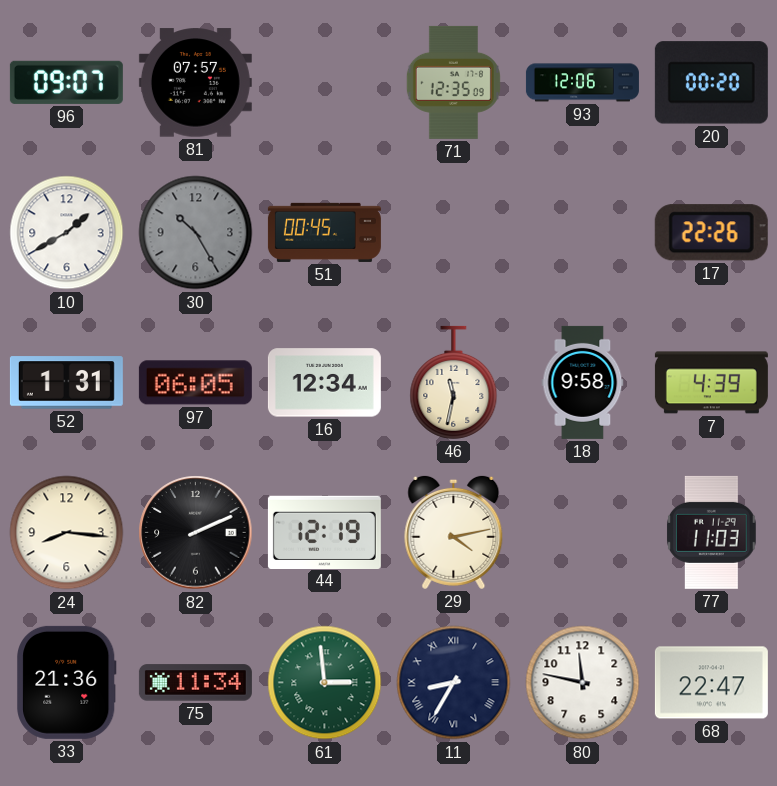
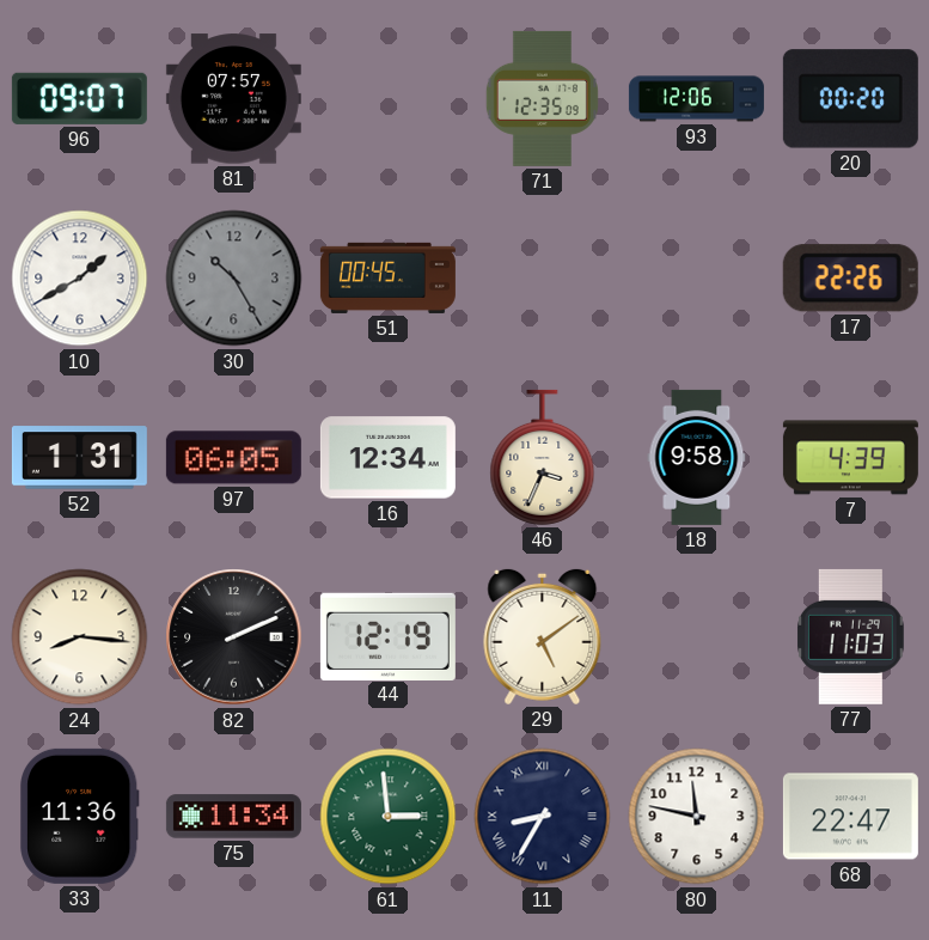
46: 11:32 -> 3:34
29: 4:13 -> 5:09
33: 21:36 -> 11:36
